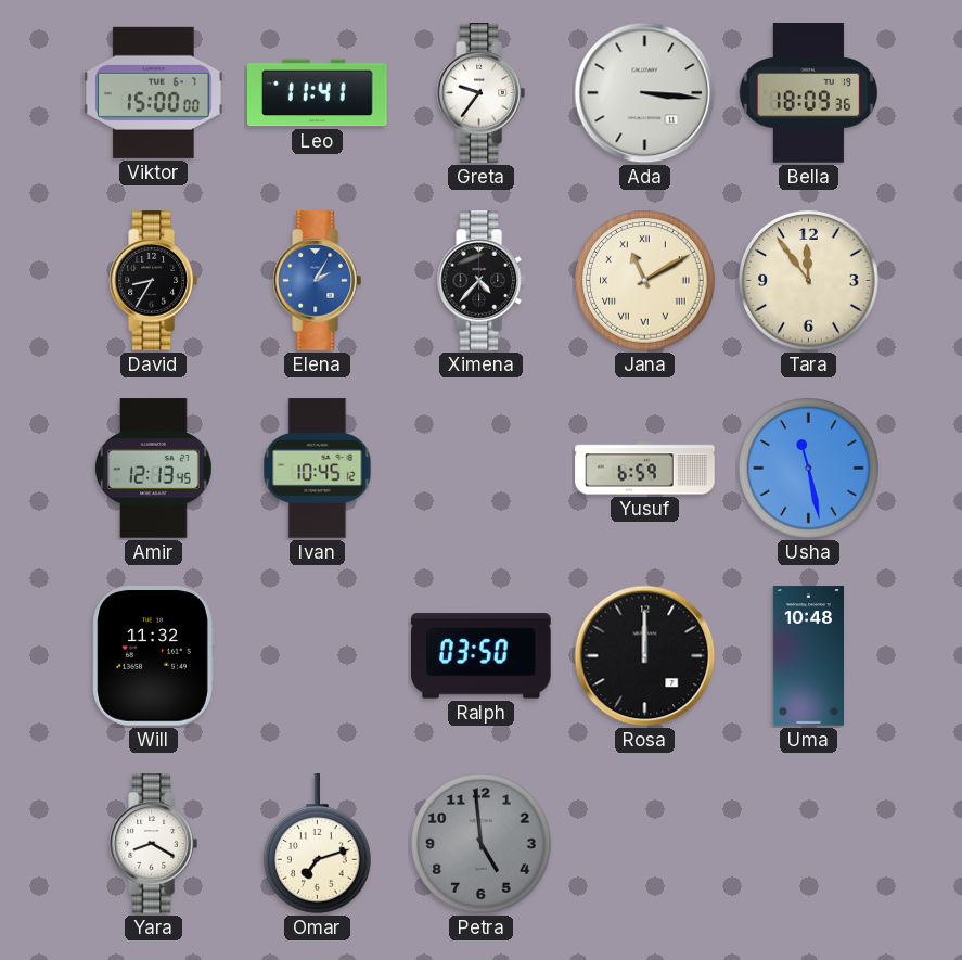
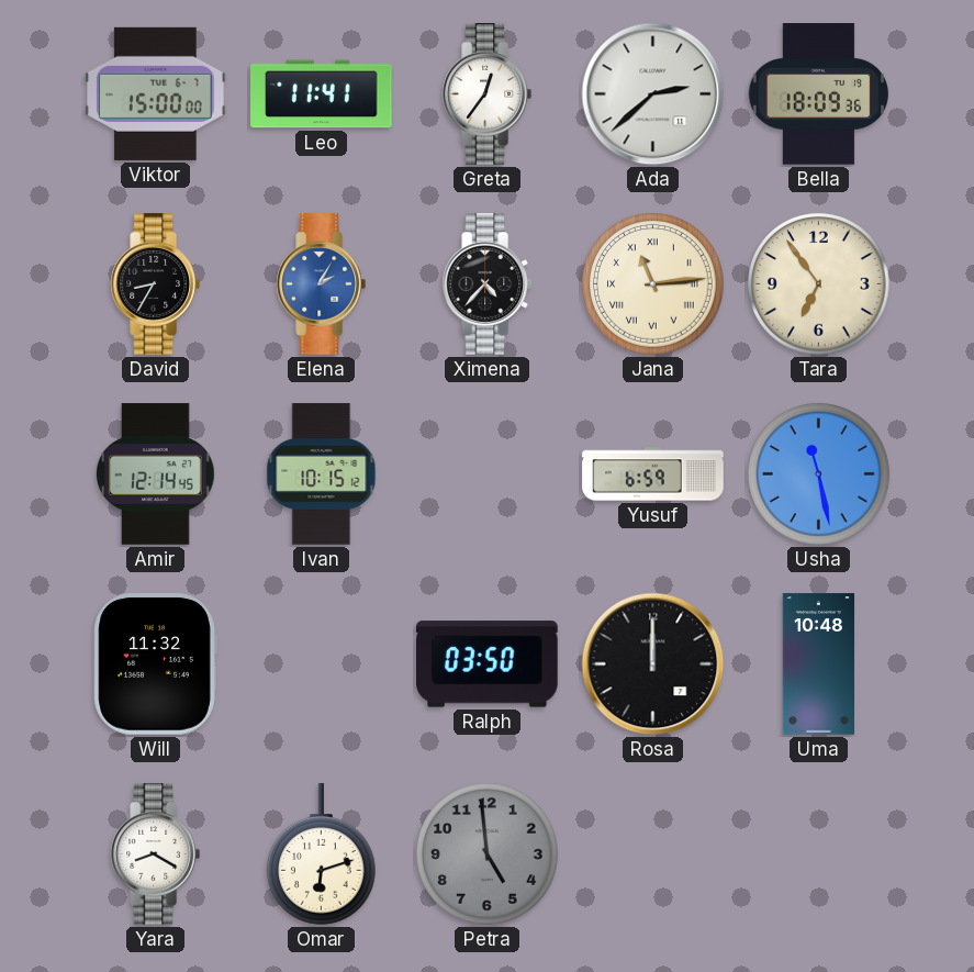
Greta: 9:36 -> 12:36
Ada: 3:16 -> 2:38
Jana: 11:10 -> 11:14
Tara: 11:54 -> 6:54
Amir: 12:13 -> 12:14
Ivan: 10:45 -> 10:15
Omar: 7:12 -> 6:12
